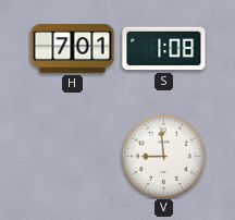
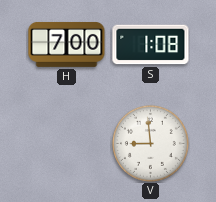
H: 7:01 -> 7:00
